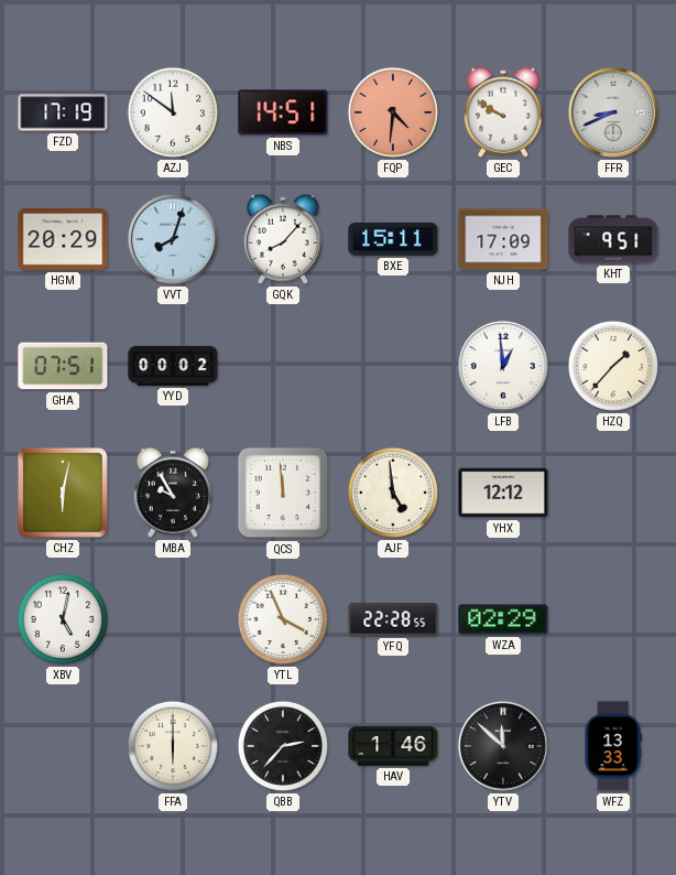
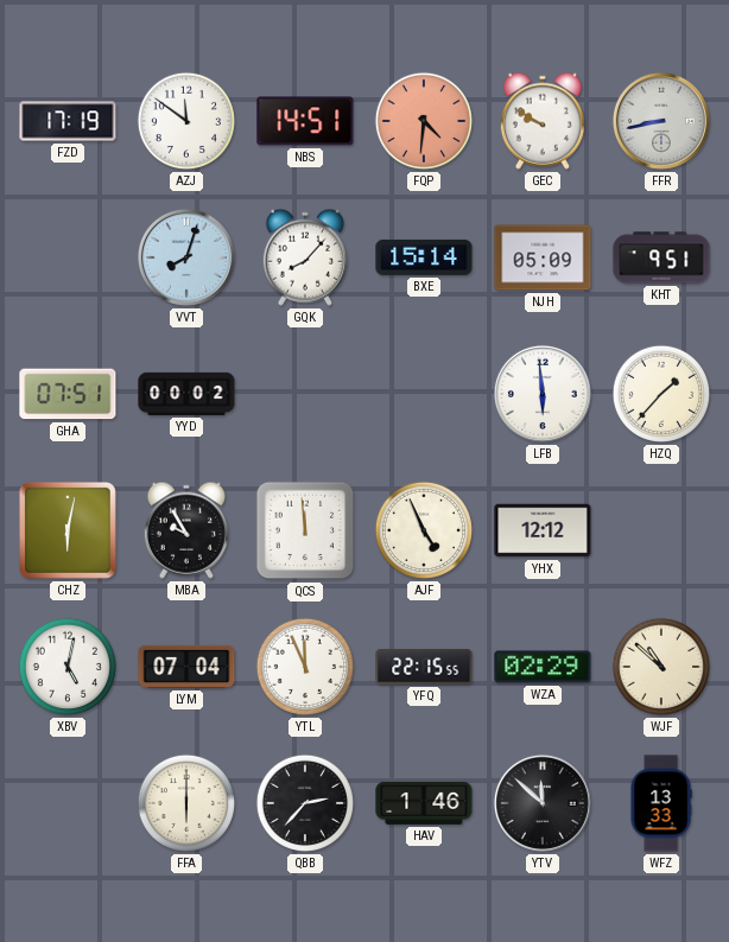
FFR: 8:41 -> 8:43
HGM: 20:29 -> none
BXE: 15:11 -> 15:14
NJH: 17:09 -> 05:09
LFB: 12:59 -> 5:59
AJF: 4:59 -> 4:56
LYM: none -> 07:04
YTL: 3:56 -> 11:56
YFQ: 22:28 -> 22:15
WJF: none -> 10:52
